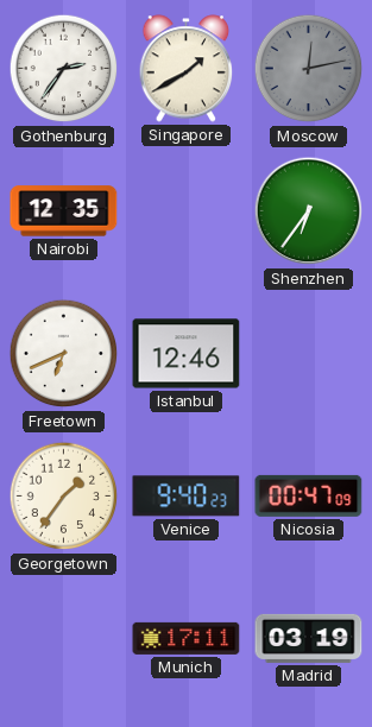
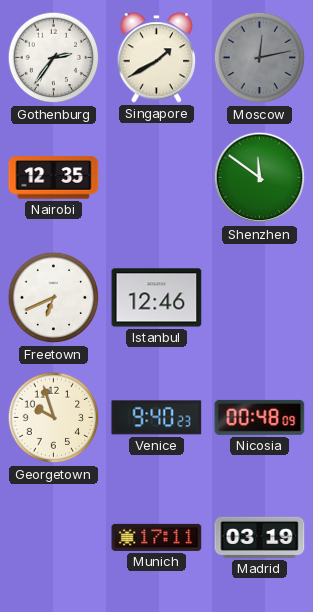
Shenzhen: 6:36 -> 11:51
Georgetown: 1:36 -> 9:57
Nicosia: 00:47 -> 00:48
